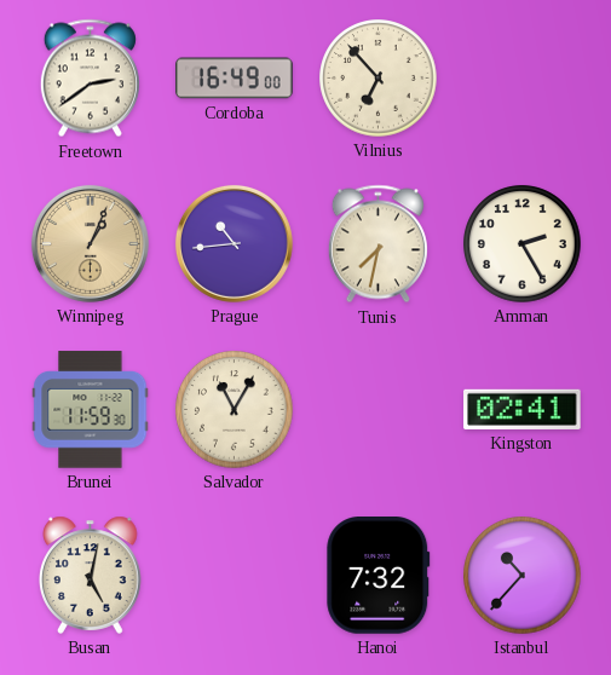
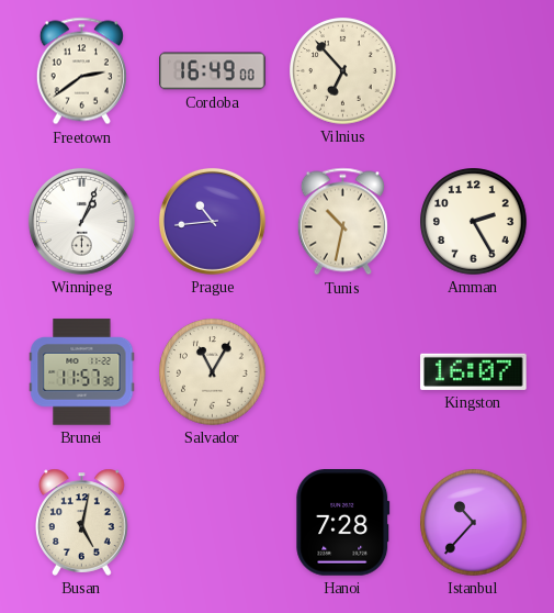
Winnipeg dial: champagne -> white
Tunis: 7:32 -> 10:32
Brunei: 11:59 -> 11:57
Kingston: 02:41 -> 16:07
Hanoi: 7:32 -> 7:28
